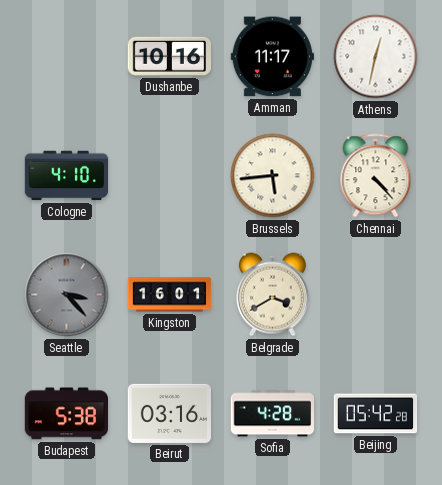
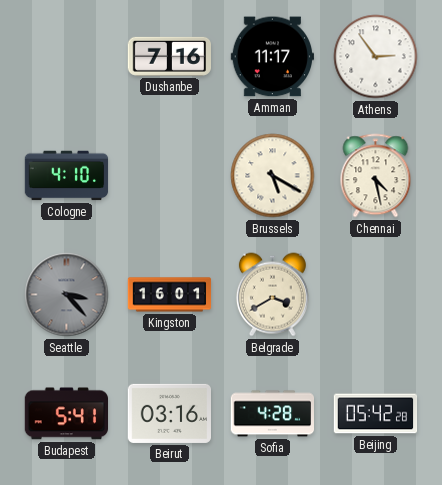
Dushanbe: 10:16 -> 7:16
Athens: 12:32 -> 2:54
Brussels: 5:44 -> 5:20
Chennai: 4:23 -> 4:28
Budapest: 5:38 -> 5:41
